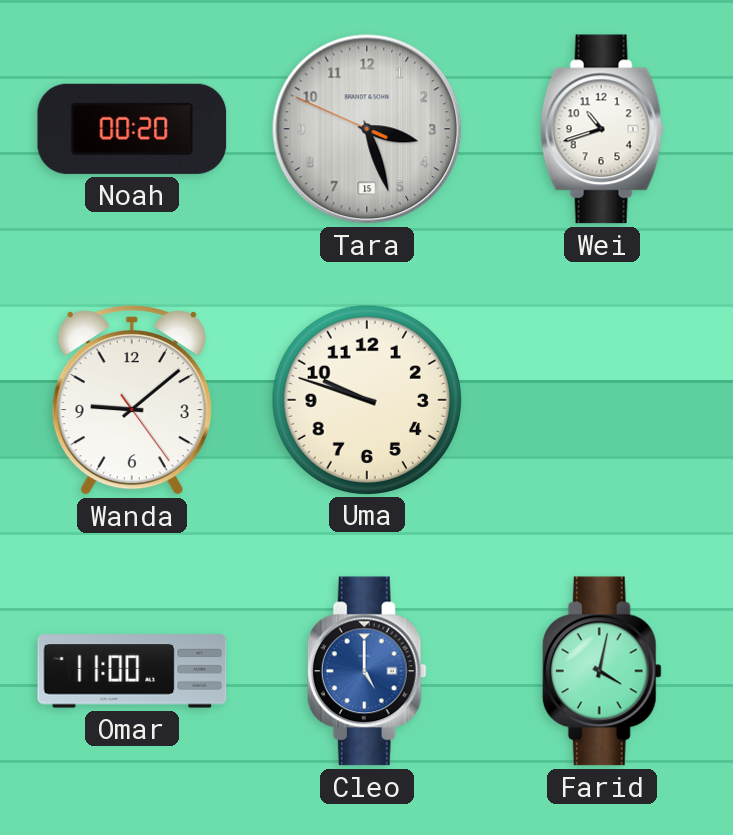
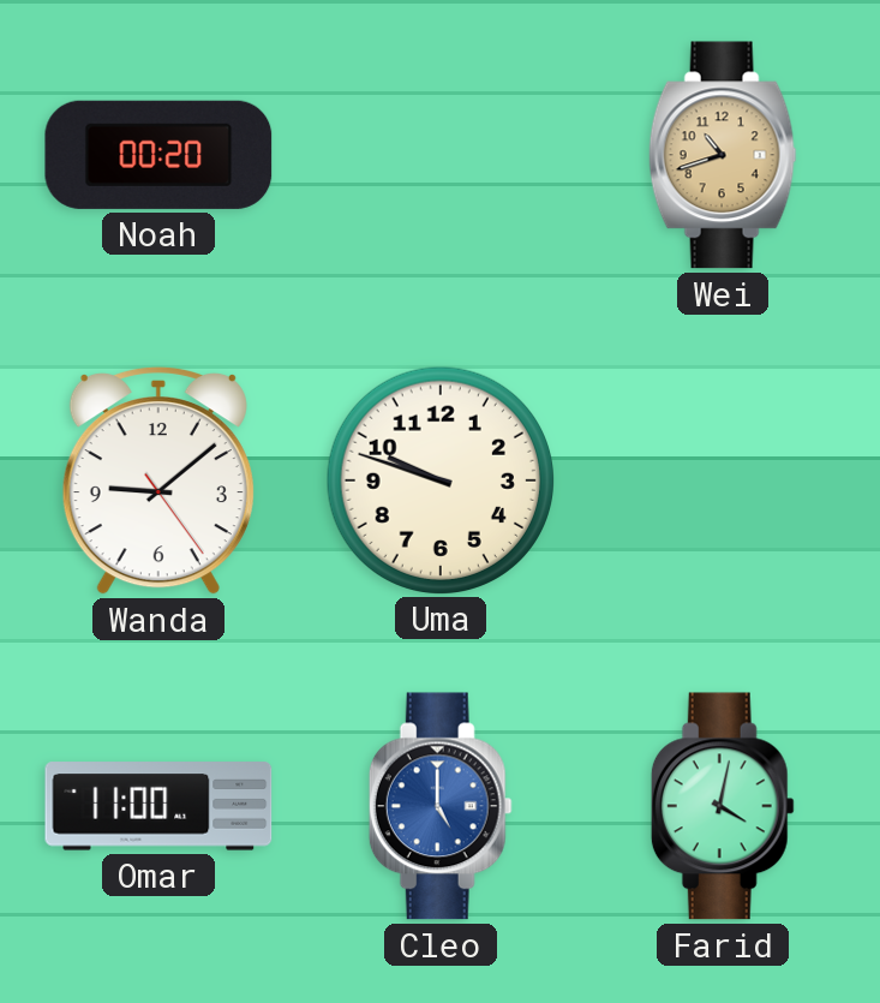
Tara: 3:26 -> none
Wei dial: white -> champagne
